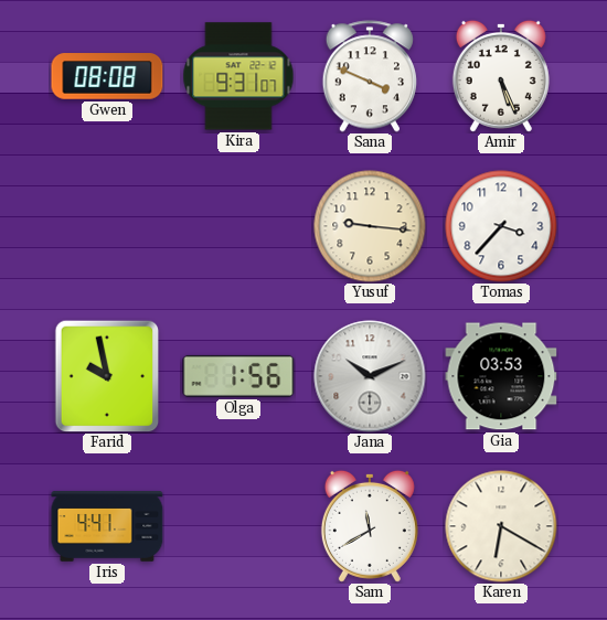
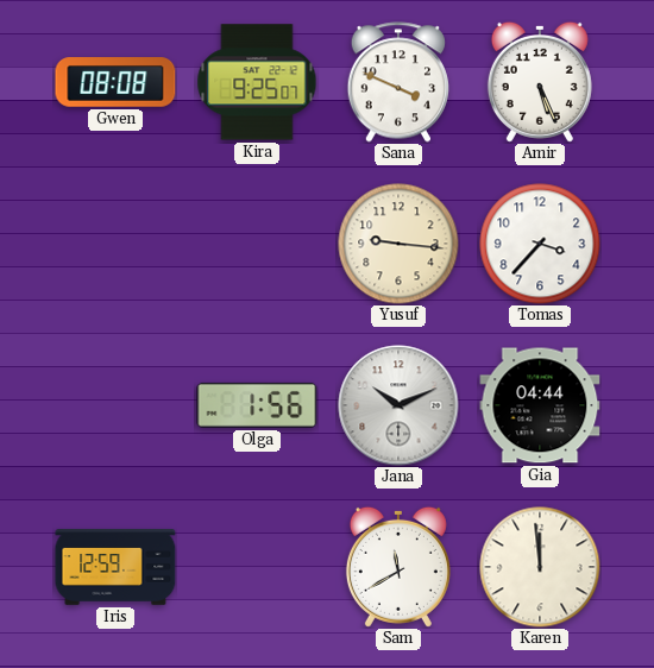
Kira: 9:31 -> 9:25
Farid: 9:58 -> none
Gia: 03:53 -> 04:44
Iris: 4:41 -> 12:59
Karen: 6:20 -> 11:59
